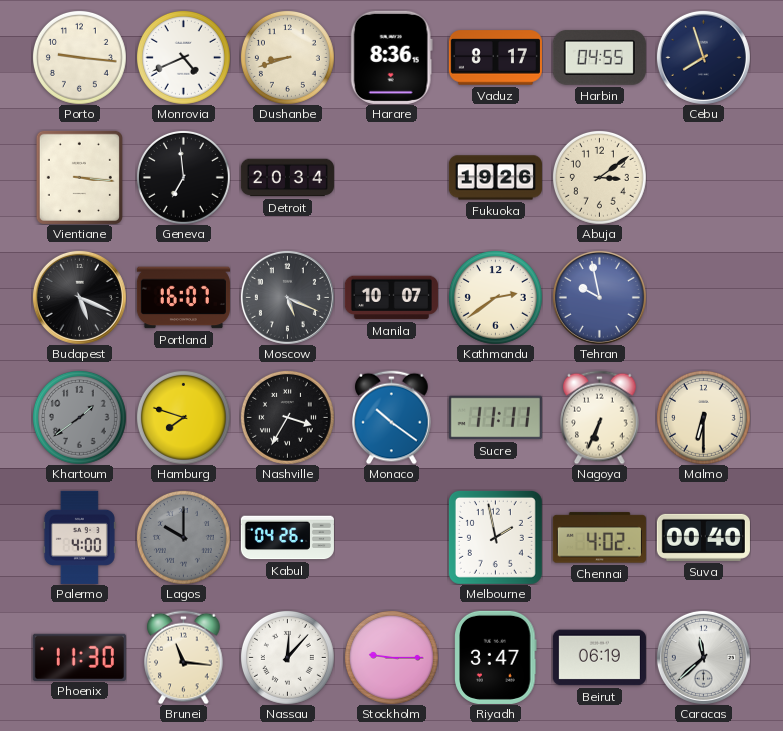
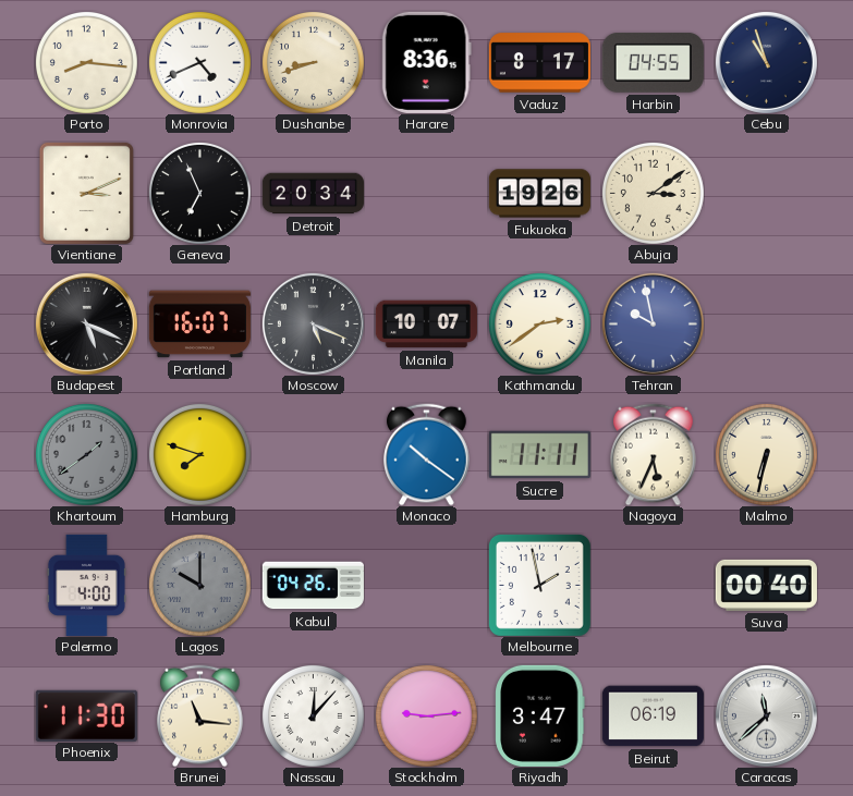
Porto: 9:16 -> 8:16
Cebu: 7:57 -> 10:57
Vientiane: 3:16 -> 3:11
Geneva: 6:59 -> 6:56
Nashville: 3:35 -> none
Nagoya: 6:34 -> 5:34
Malmo: 6:30 -> 6:32
Chennai: 4:02 -> none
Stockholm: 9:15 -> 9:14
